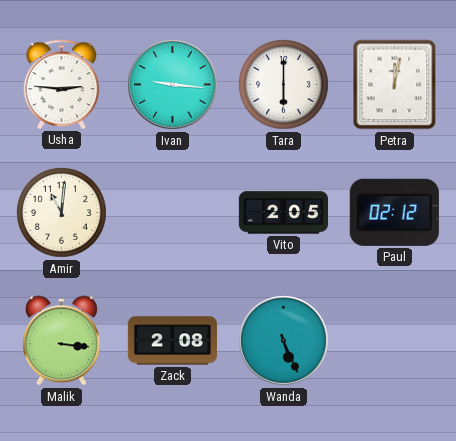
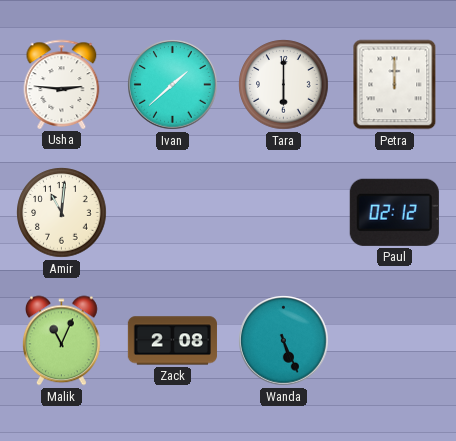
Ivan: 9:16 -> 1:38
Petra: 12:02 -> 12:00
Vito: 2:05 -> none
Malik: 3:16 -> 11:04
